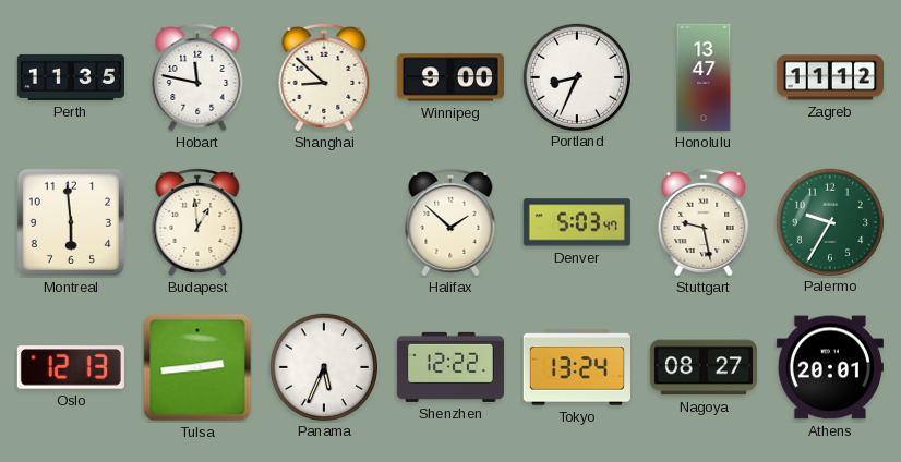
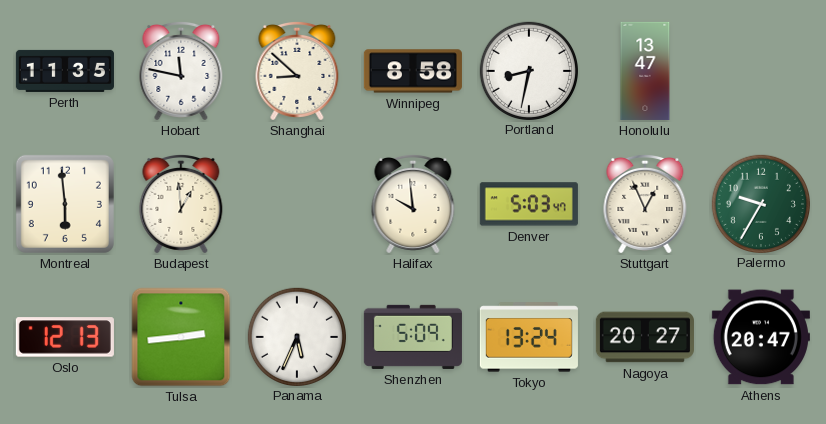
Winnipeg: 9:00 -> 8:58
Portland: 8:34 -> 8:32
Zagreb: 11:12 -> none
Halifax: 1:52 -> 9:59
Stuttgart: 9:28 -> 12:56
Shenzhen: 12:22 -> 5:09
Nagoya: 08:27 -> 20:27
Athens: 20:01 -> 20:47
